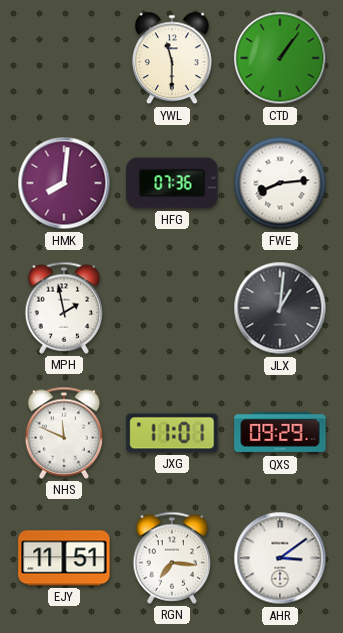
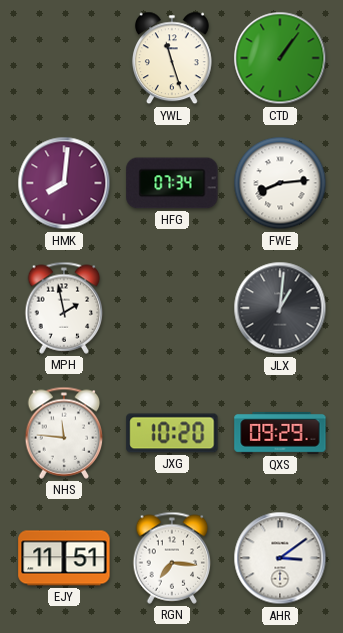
YWL: 11:30 -> 11:27
HFG: 07:36 -> 07:34
NHS: 11:49 -> 11:46
JXG: 11:01 -> 10:20
